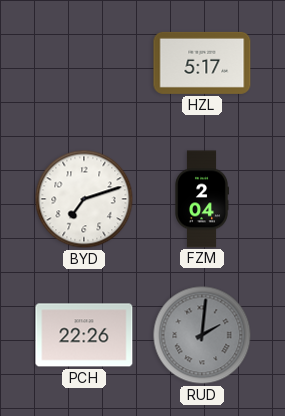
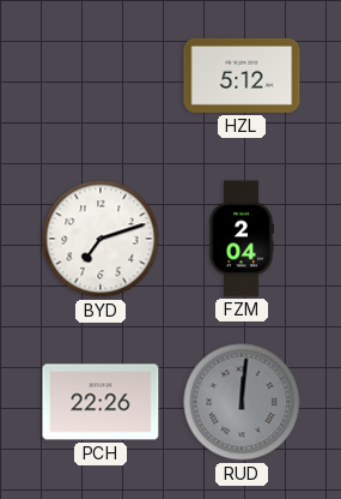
HZL: 5:17 -> 5:12
RUD: 2:01 -> 12:01
